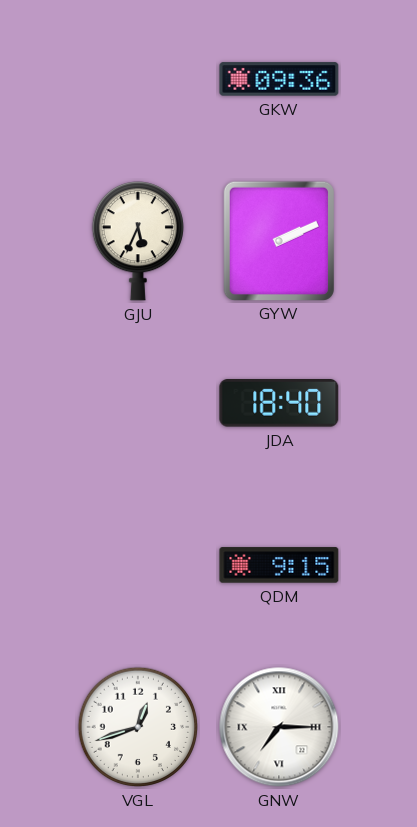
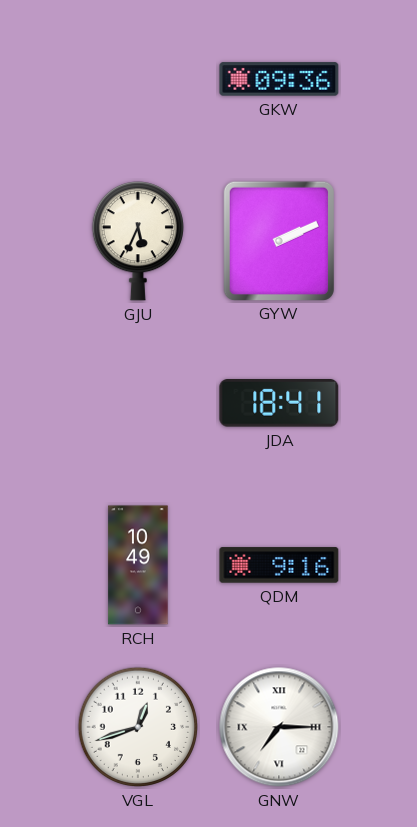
JDA: 18:40 -> 18:41
RCH: none -> 10:49
QDM: 9:15 -> 9:16
